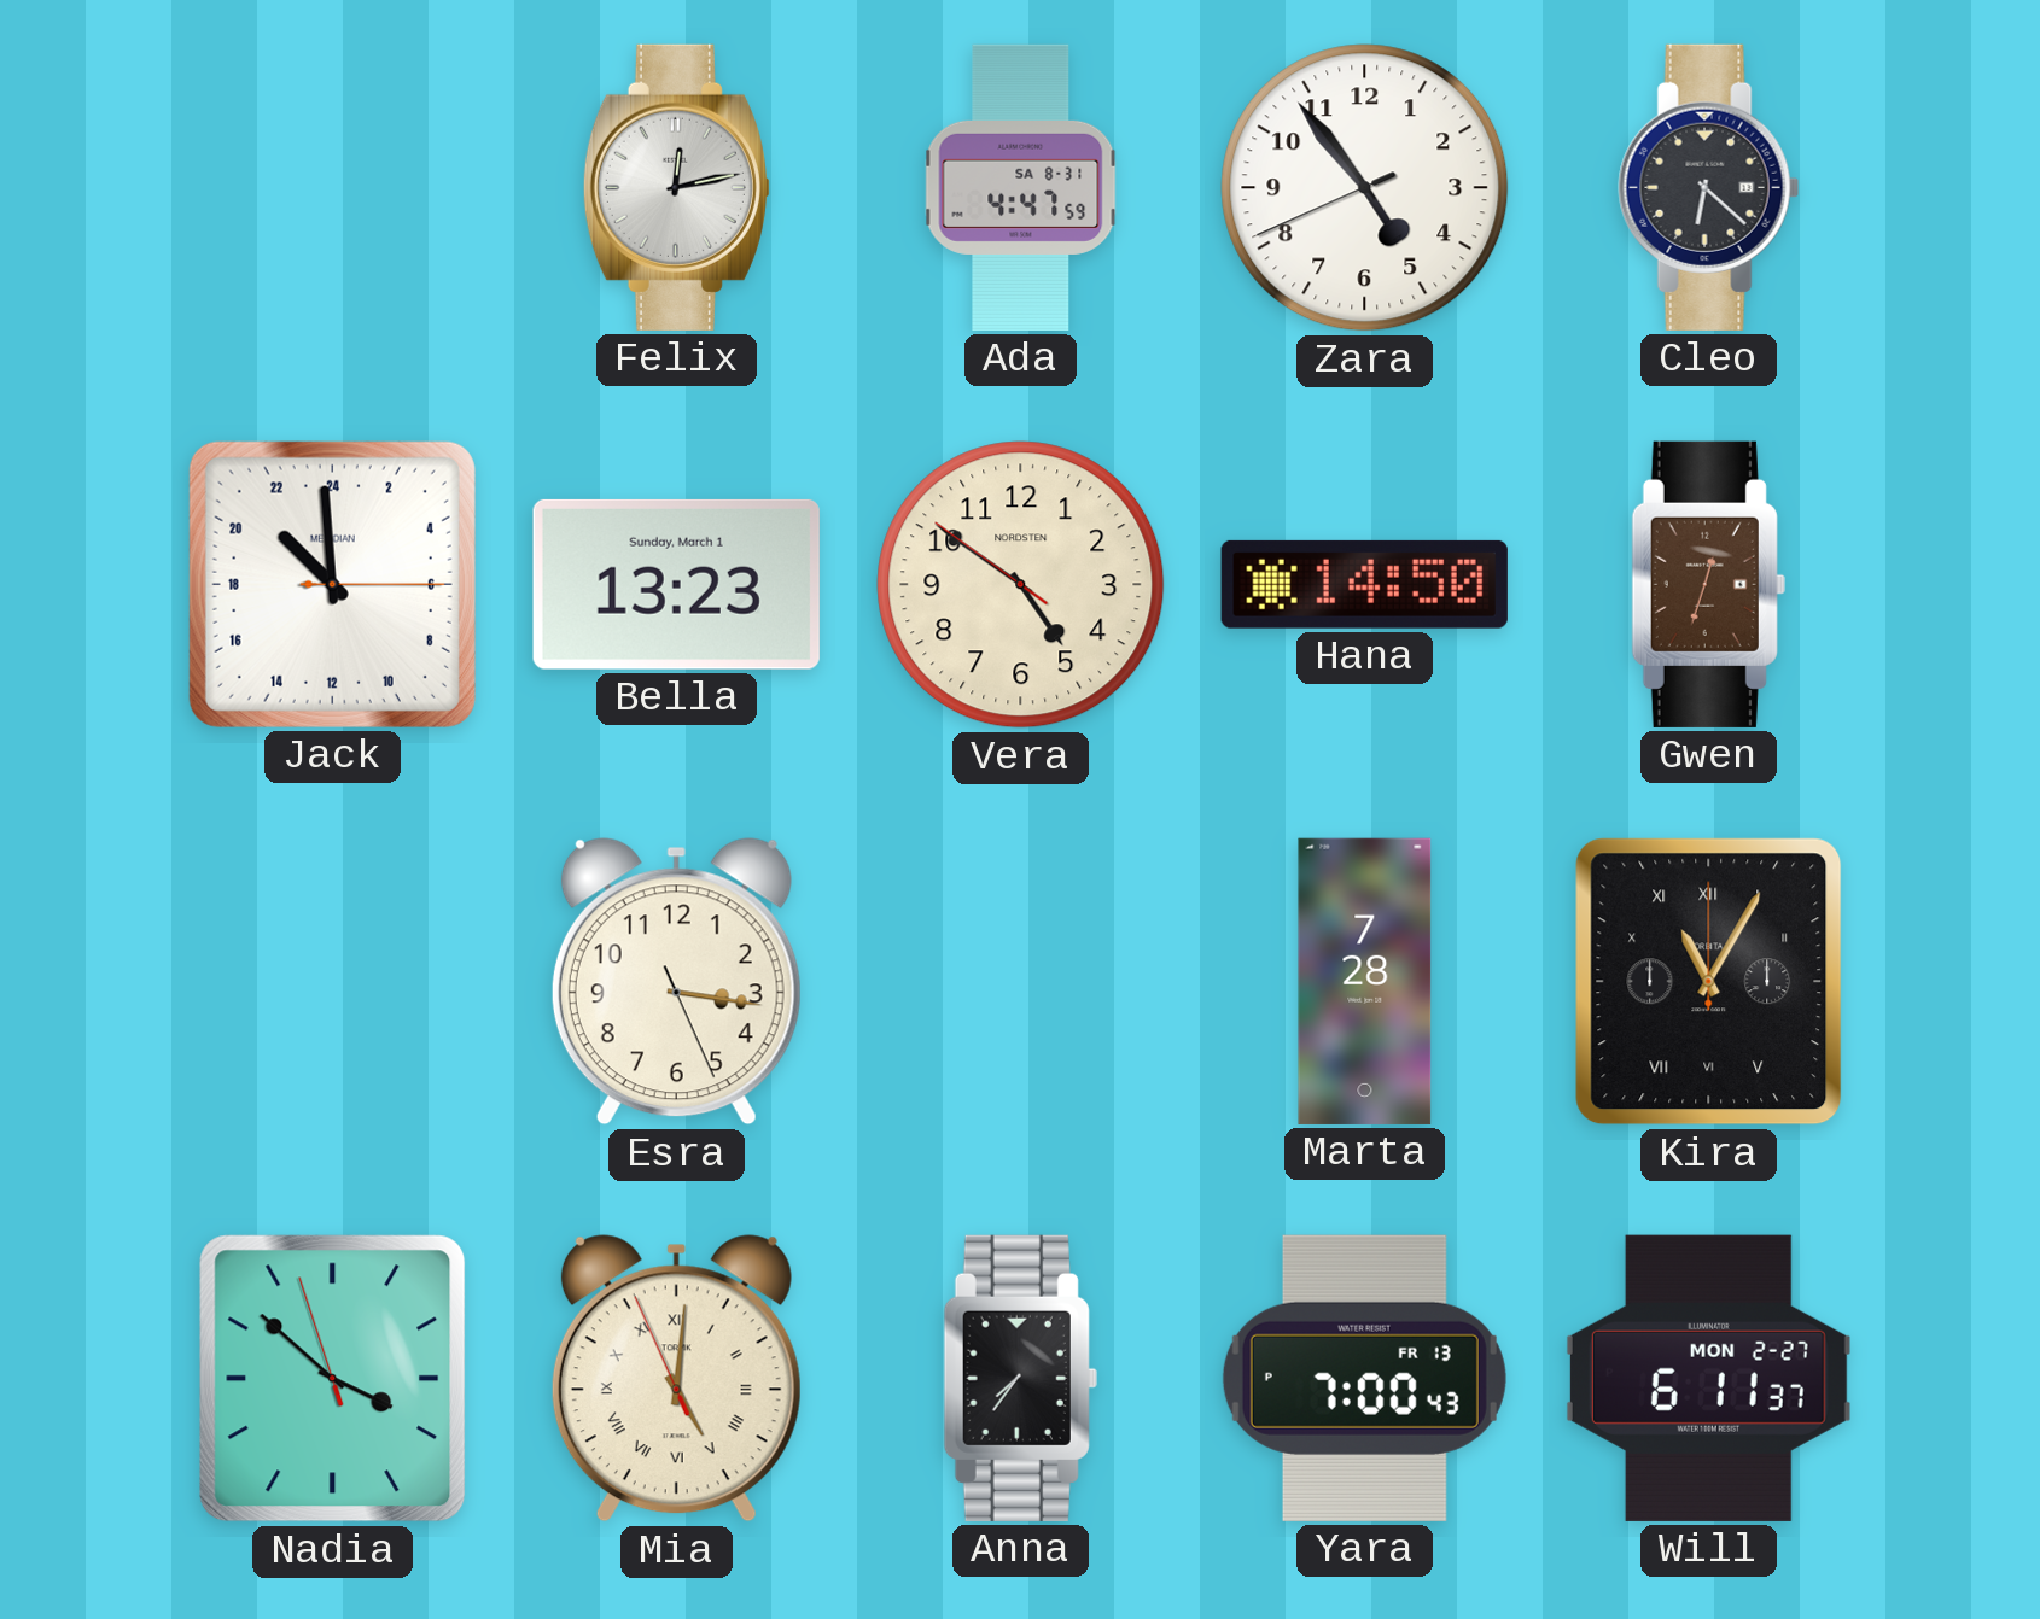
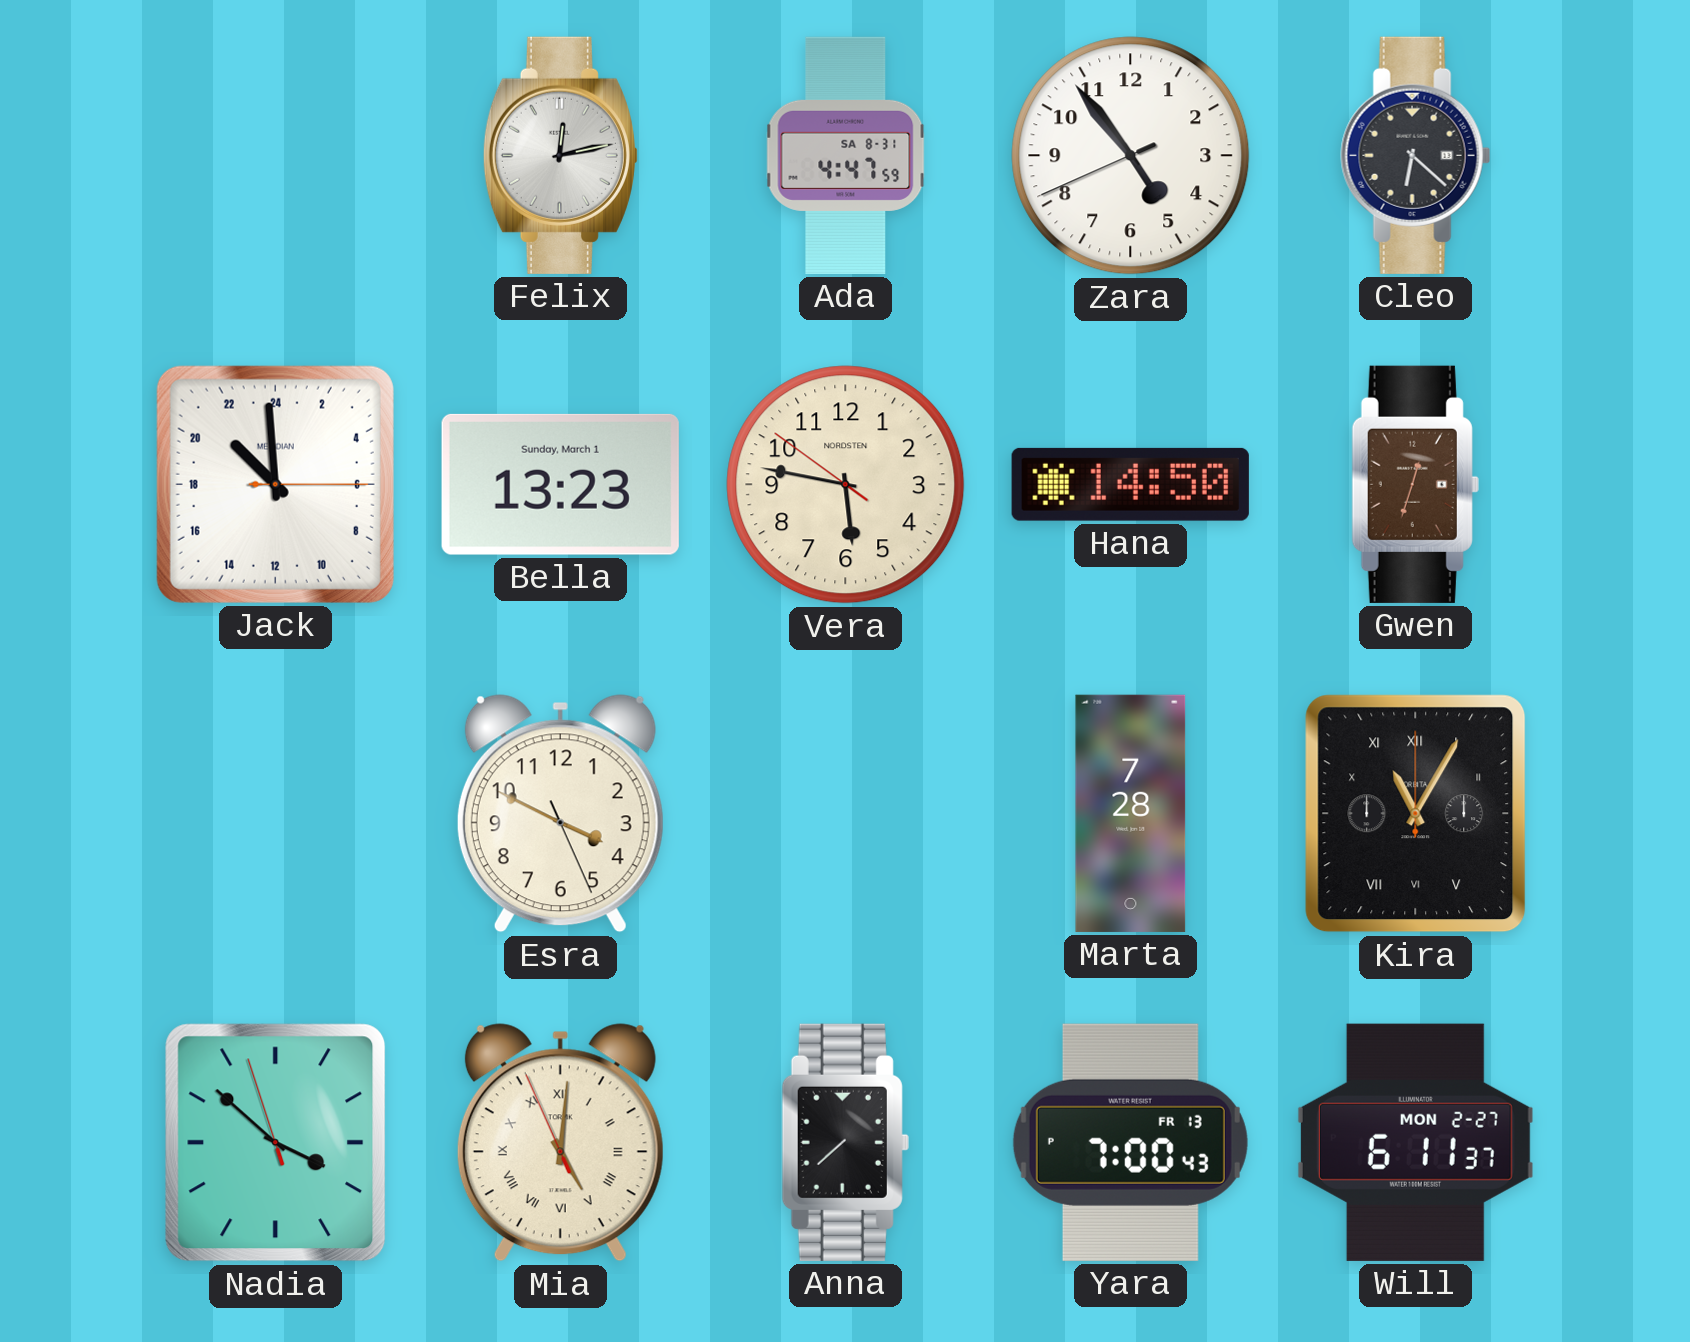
Vera: 4:50 -> 5:46
Esra: 3:16 -> 3:49
Anna: 7:36 -> 7:38
